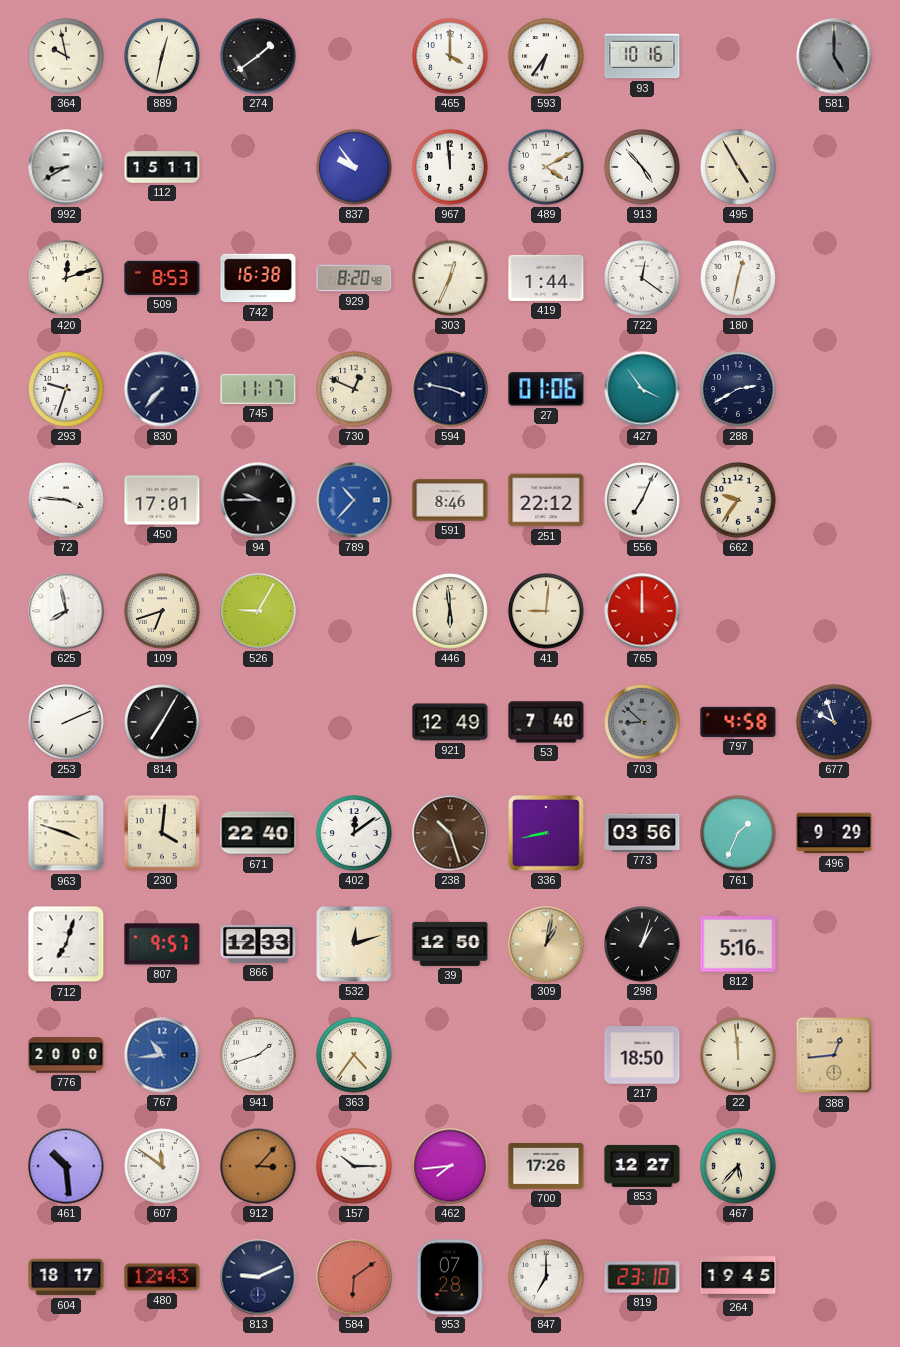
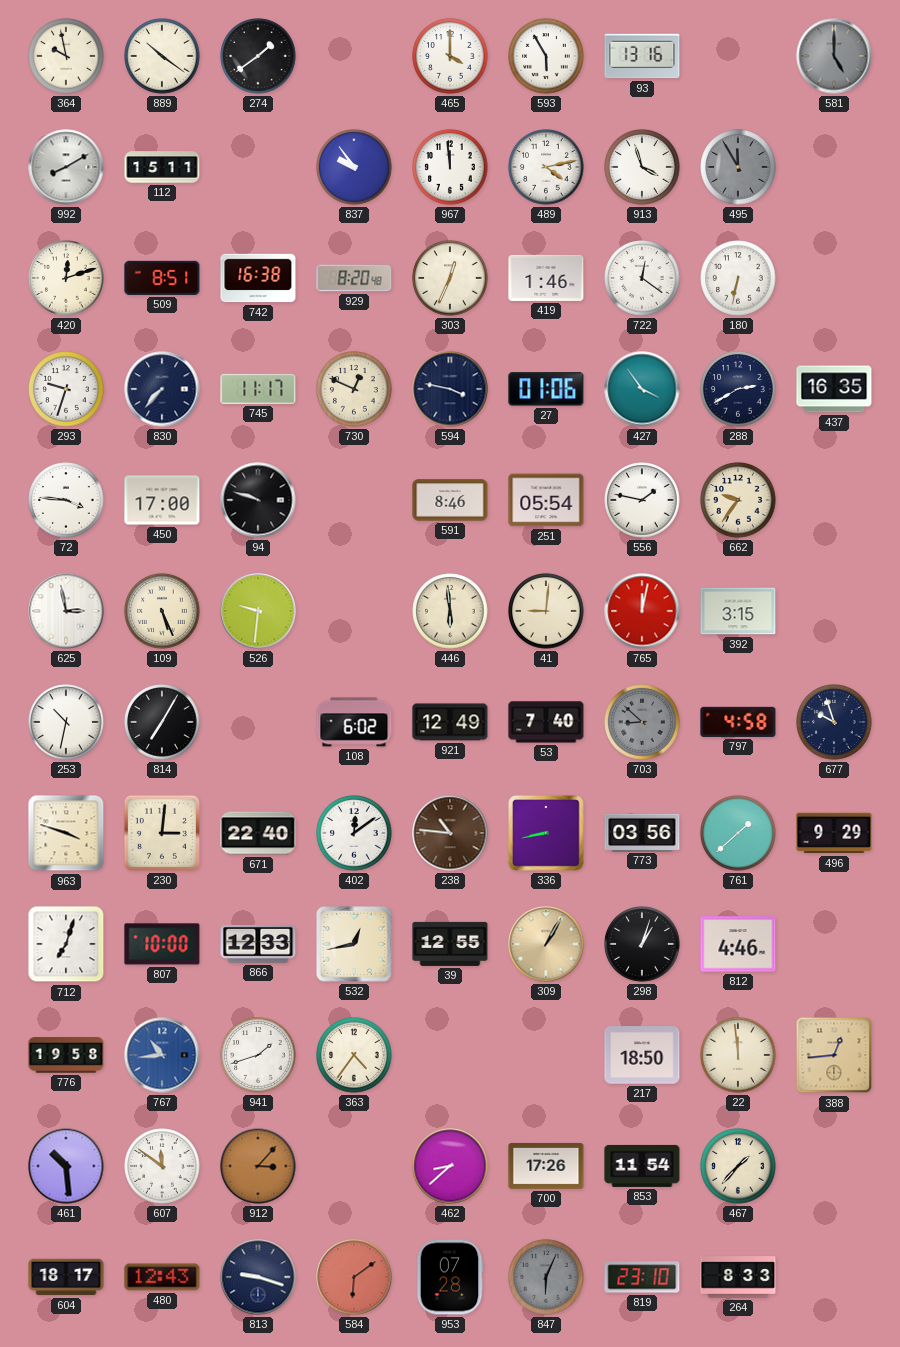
889: 12:32 -> 10:21
593: 6:36 -> 5:55
93: 10:16 -> 13:16
992: 8:40 -> 8:10
489: 4:10 -> 4:13
913: 4:53 -> 3:57
495: 4:55 -> 11:55
495 dial: cream -> grey
509: 8:53 -> 8:51
419: 1:44 -> 1:46
180: 12:32 -> 6:32
437: none -> 16:35
450: 17:01 -> 17:00
94: 9:45 -> 9:48
789: 10:37 -> none
251: 22:12 -> 05:54
556: 7:04 -> 1:47
625: 7:58 -> 2:58
109: 6:42 -> 5:26
526: 9:05 -> 9:31
765: 12:00 -> 12:02
392: none -> 3:15
253: 2:11 -> 10:32
108: none -> 6:02
230: 4:01 -> 3:01
238: 10:27 -> 10:46
761: 1:34 -> 1:38
807: 9:57 -> 10:00
532: 12:12 -> 12:43
39: 12:50 -> 12:55
309: 1:02 -> 1:05
812: 5:16 -> 4:46
776: 20:00 -> 19:58
157: 10:15 -> none
462: 7:44 -> 8:38
853: 12:27 -> 11:54
467: 5:37 -> 1:37
813: 9:11 -> 9:18
847: 7:00 -> 6:04
847 dial: white -> grey
264: 19:45 -> 8:33
